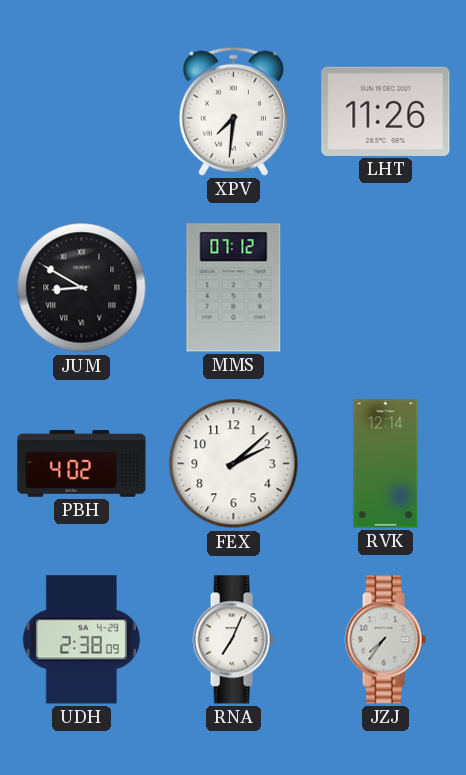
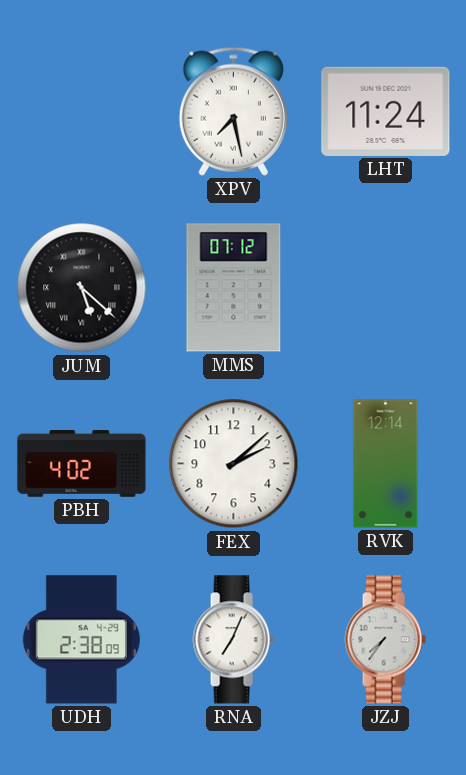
XPV: 7:31 -> 7:28
LHT: 11:26 -> 11:24
JUM: 8:50 -> 5:22
